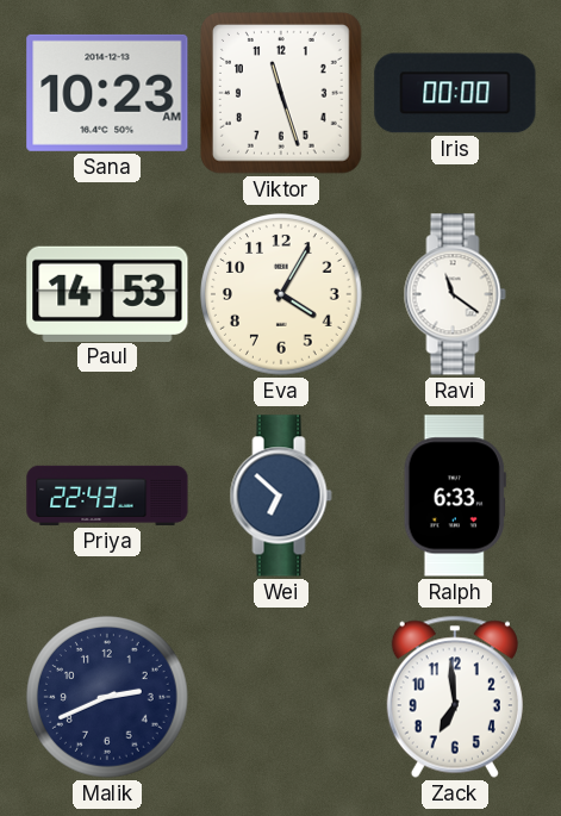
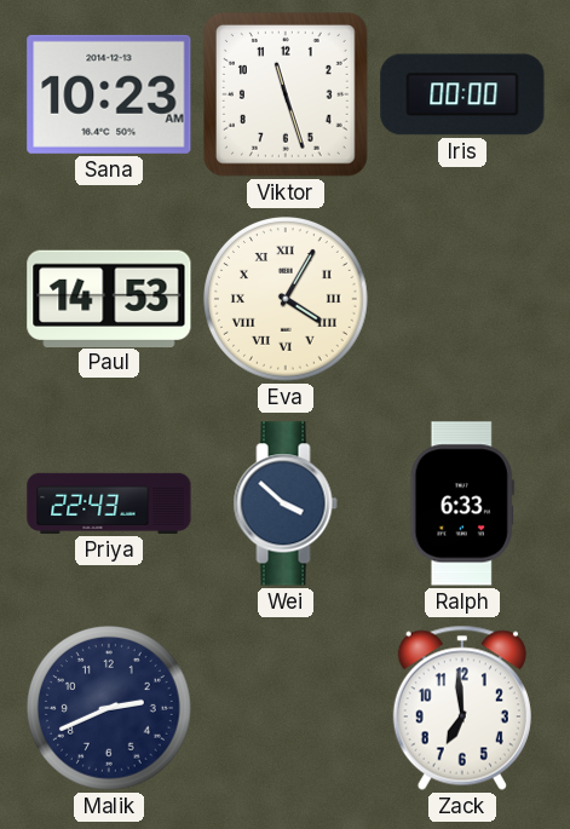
Eva numerals: Arabic -> Roman
Ravi: 11:21 -> none
Wei: 6:52 -> 3:52
